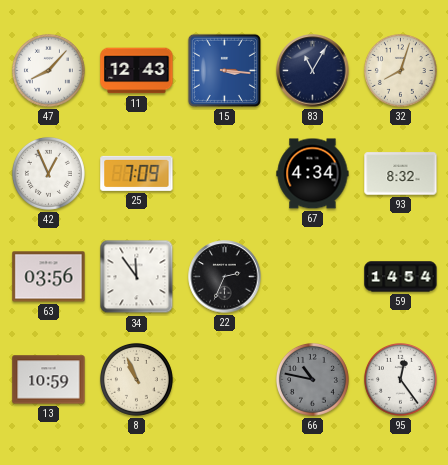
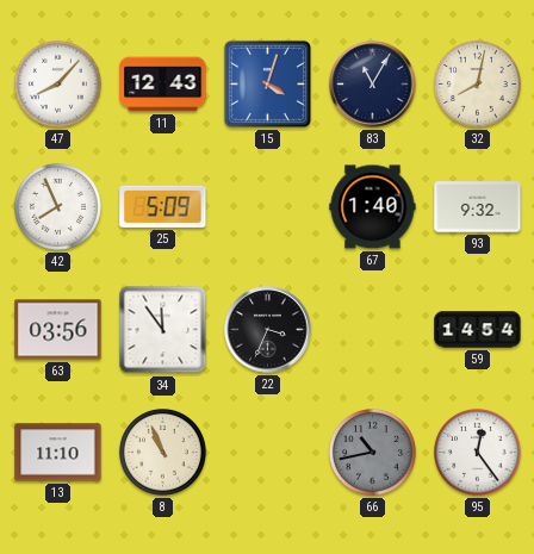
15: 3:16 -> 4:03
32: 8:03 -> 8:02
42: 12:56 -> 7:56
25: 7:09 -> 5:09
67: 4:34 -> 1:40
93: 8:32 -> 9:32
22: 2:34 -> 3:34
13: 10:59 -> 11:10
66: 10:47 -> 10:43
